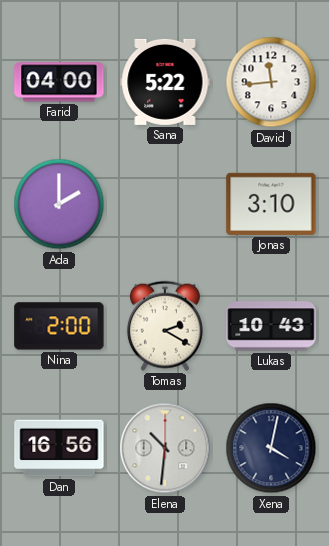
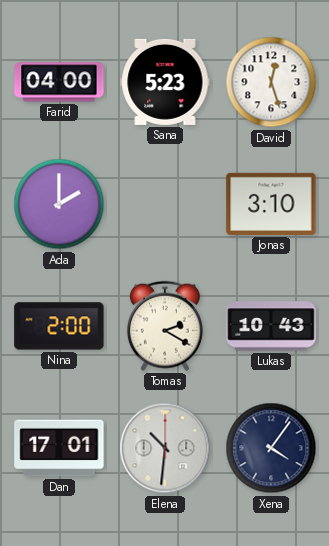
Sana: 5:22 -> 5:23
David: 11:44 -> 12:27
Dan: 16:56 -> 17:01
Xena: 4:02 -> 4:06
